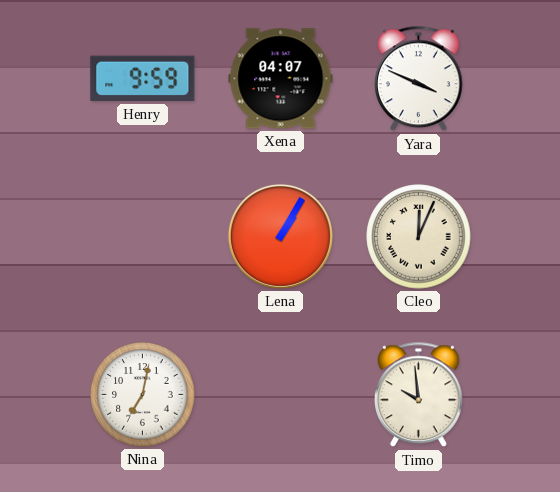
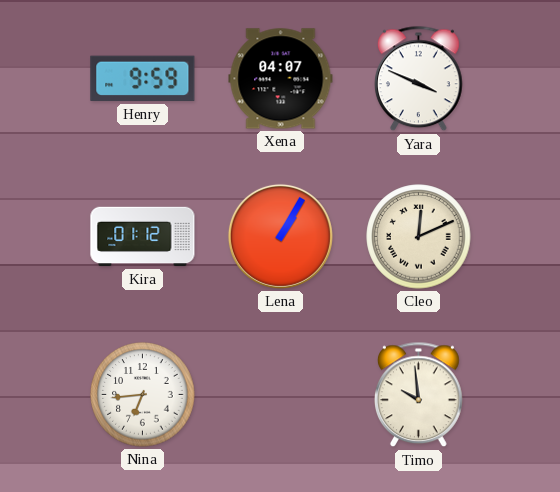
Kira: none -> 01:12
Cleo: 12:04 -> 12:11
Nina: 7:02 -> 6:44
